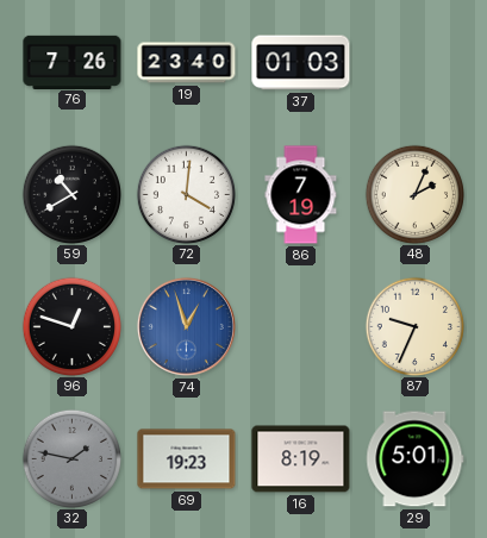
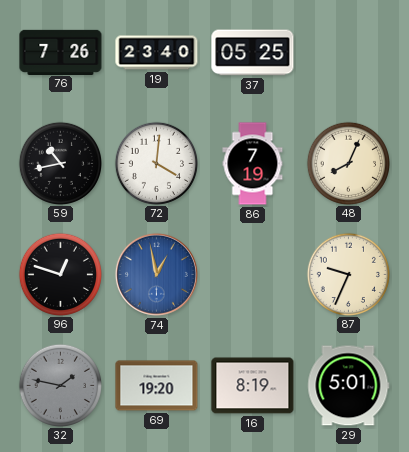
37: 01:03 -> 05:25
59: 10:40 -> 10:43
48: 2:04 -> 8:04
74: 12:57 -> 12:58
69: 19:23 -> 19:20
